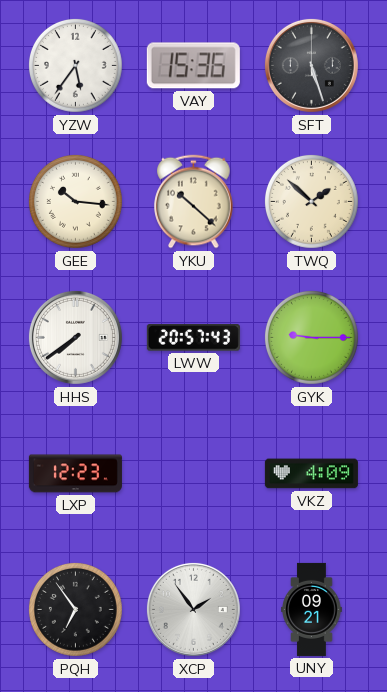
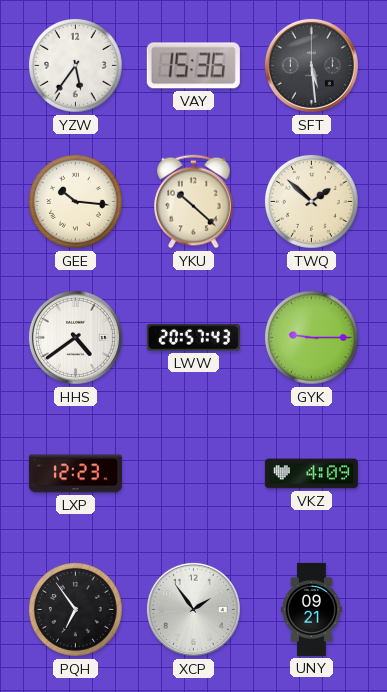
SFT: 5:27 -> 5:29
HHS: 7:39 -> 4:39
